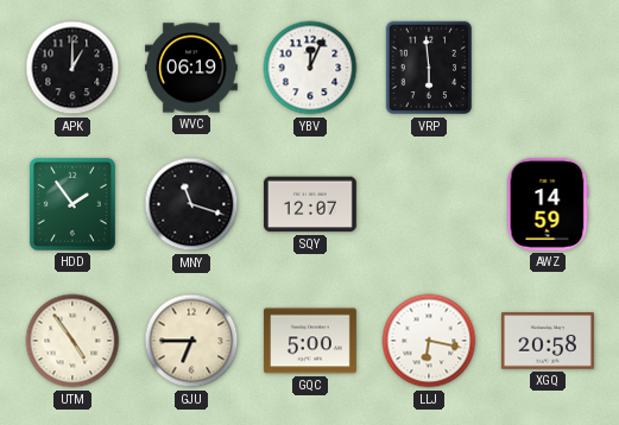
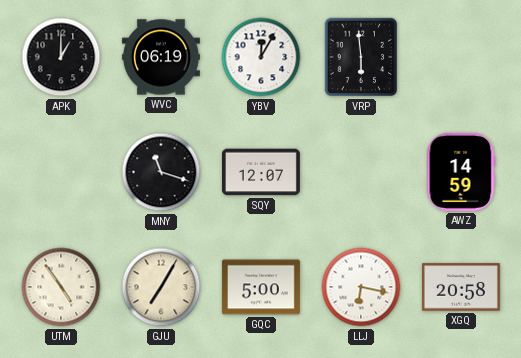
YBV: 12:04 -> 12:05
HDD: 1:54 -> none
GJU: 6:45 -> 7:05
